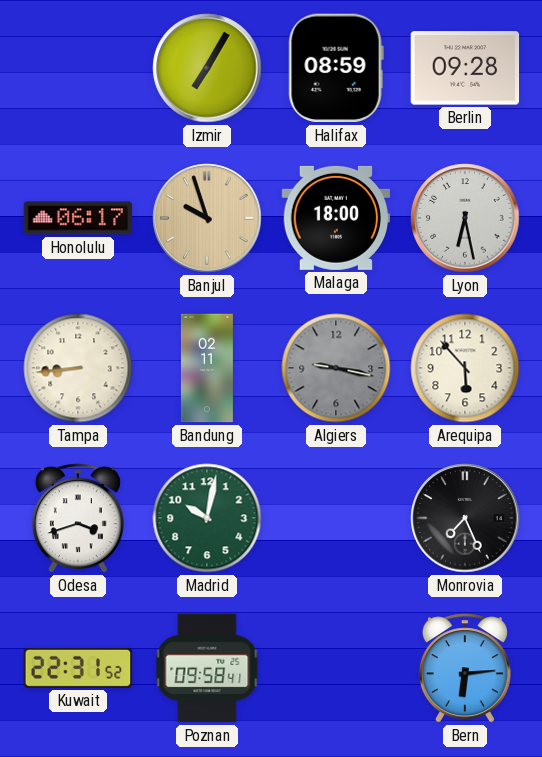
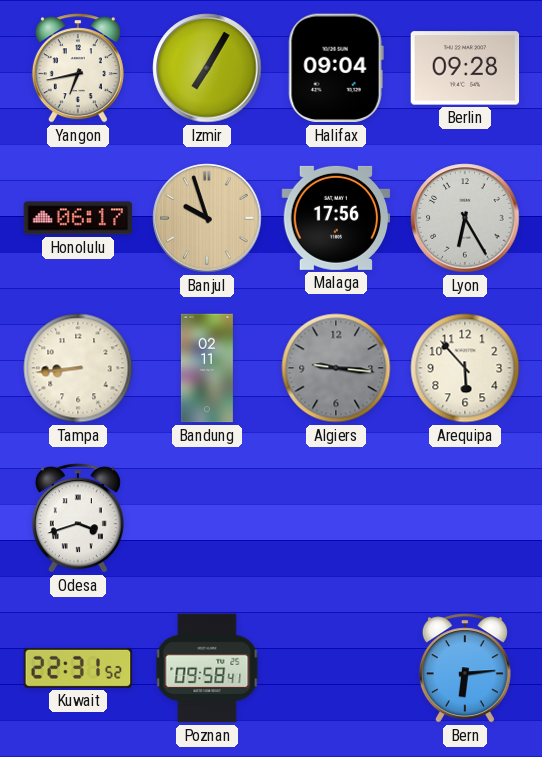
Yangon: none -> 6:43
Halifax: 08:59 -> 09:04
Malaga: 18:00 -> 17:56
Lyon: 6:28 -> 6:25
Algiers: 9:17 -> 9:16
Madrid: 10:02 -> none
Monrovia: 7:26 -> none
